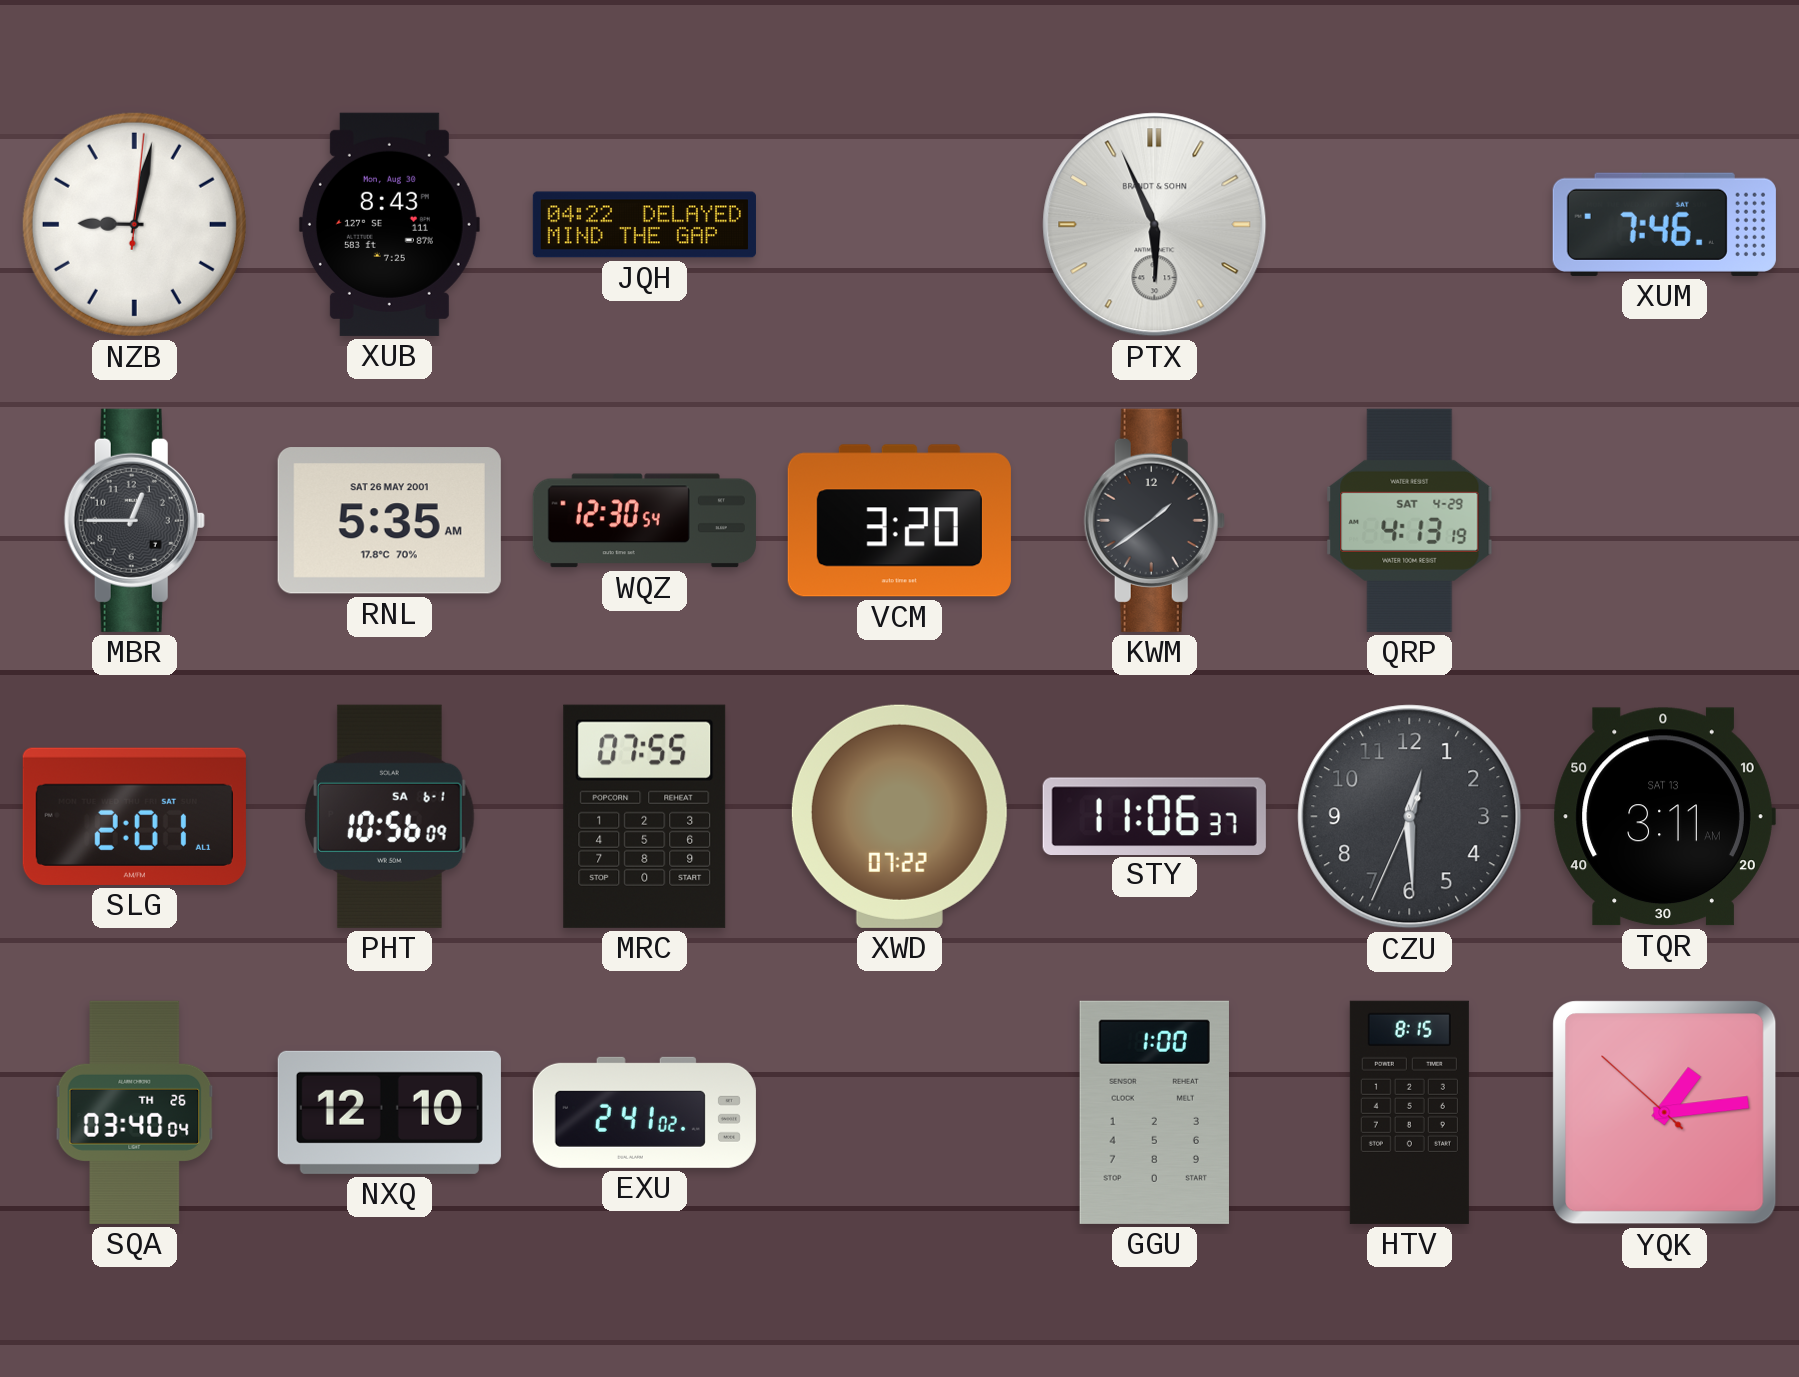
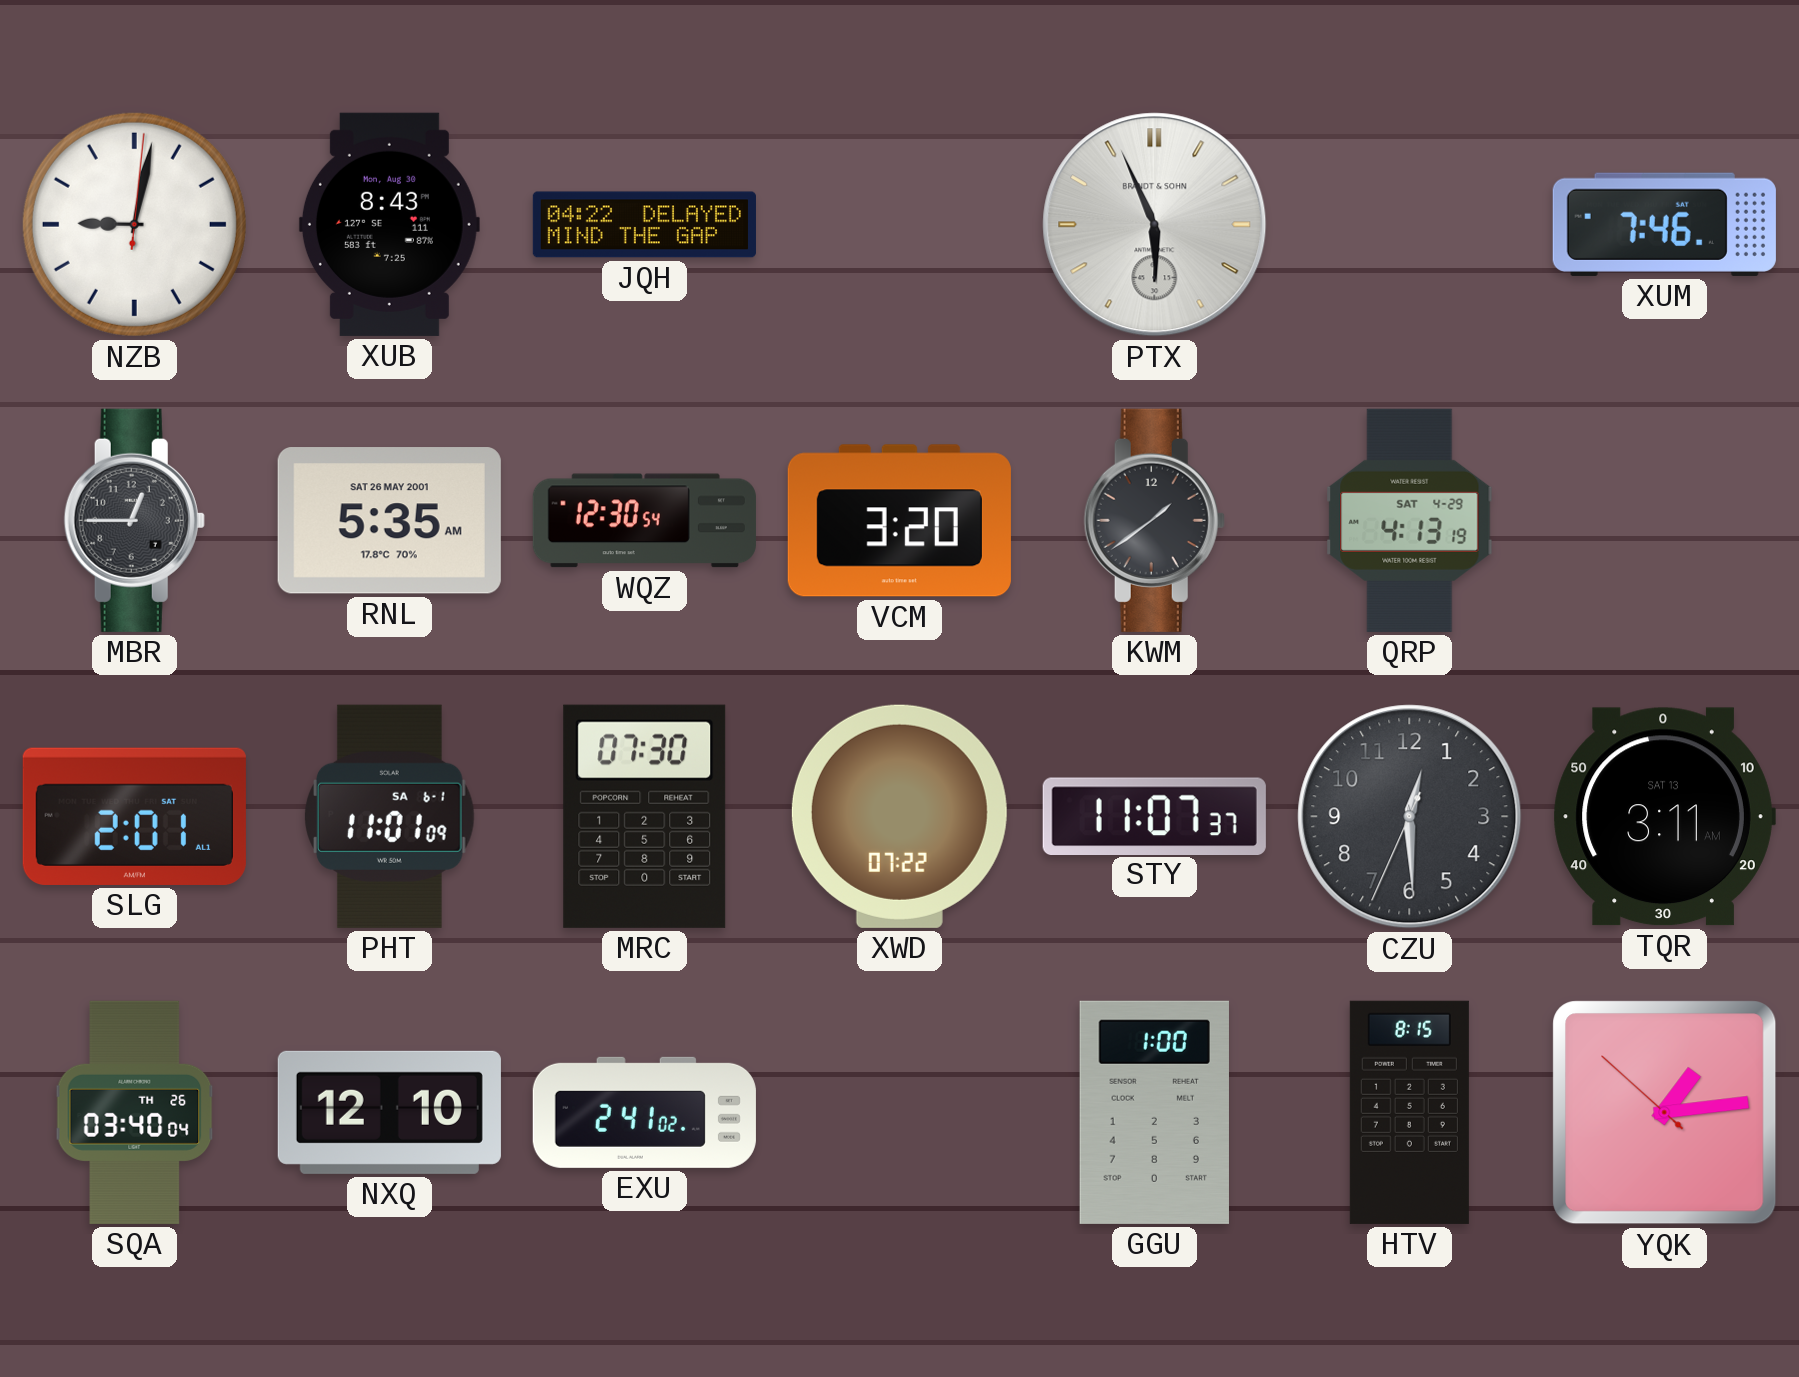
PHT: 10:56 -> 11:01
MRC: 07:55 -> 07:30
STY: 11:06 -> 11:07
